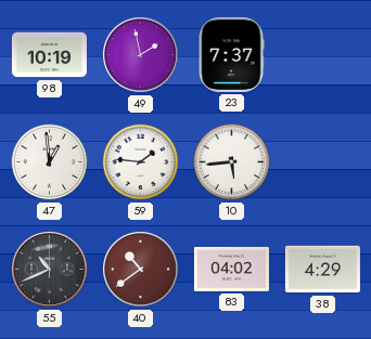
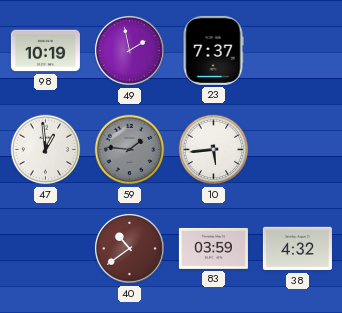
59 dial: white -> grey
55: 10:41 -> none
83: 04:02 -> 03:59
38: 4:29 -> 4:32
